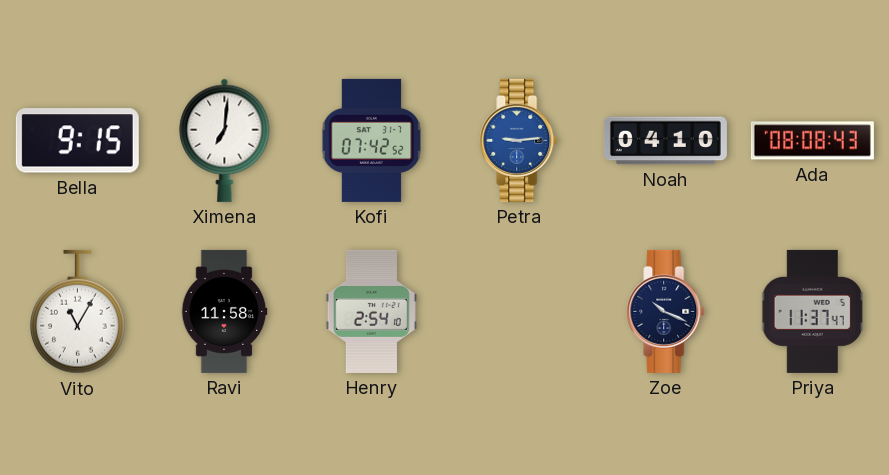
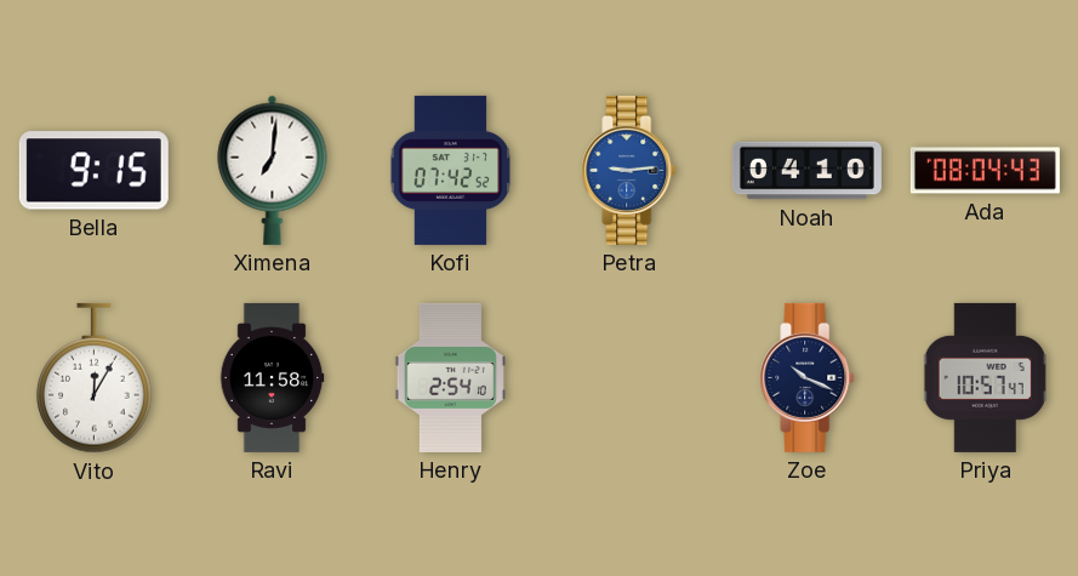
Ada: 08:08 -> 08:04
Vito: 11:05 -> 12:05
Priya: 11:37 -> 10:57
